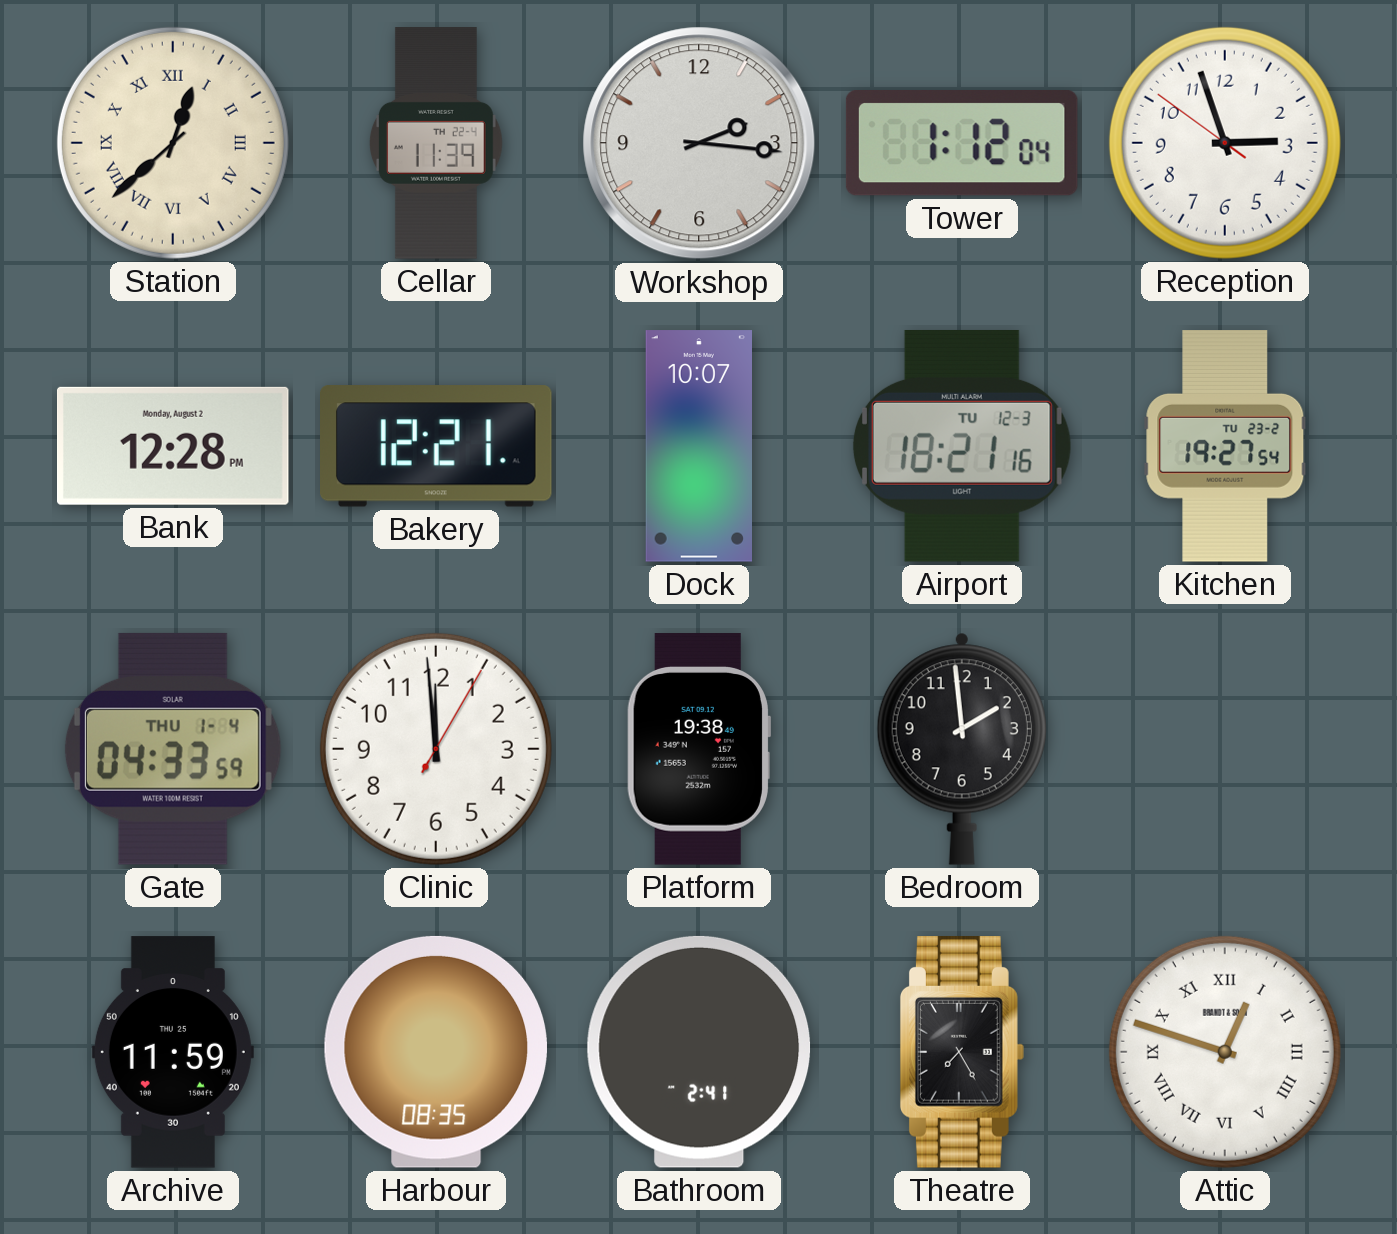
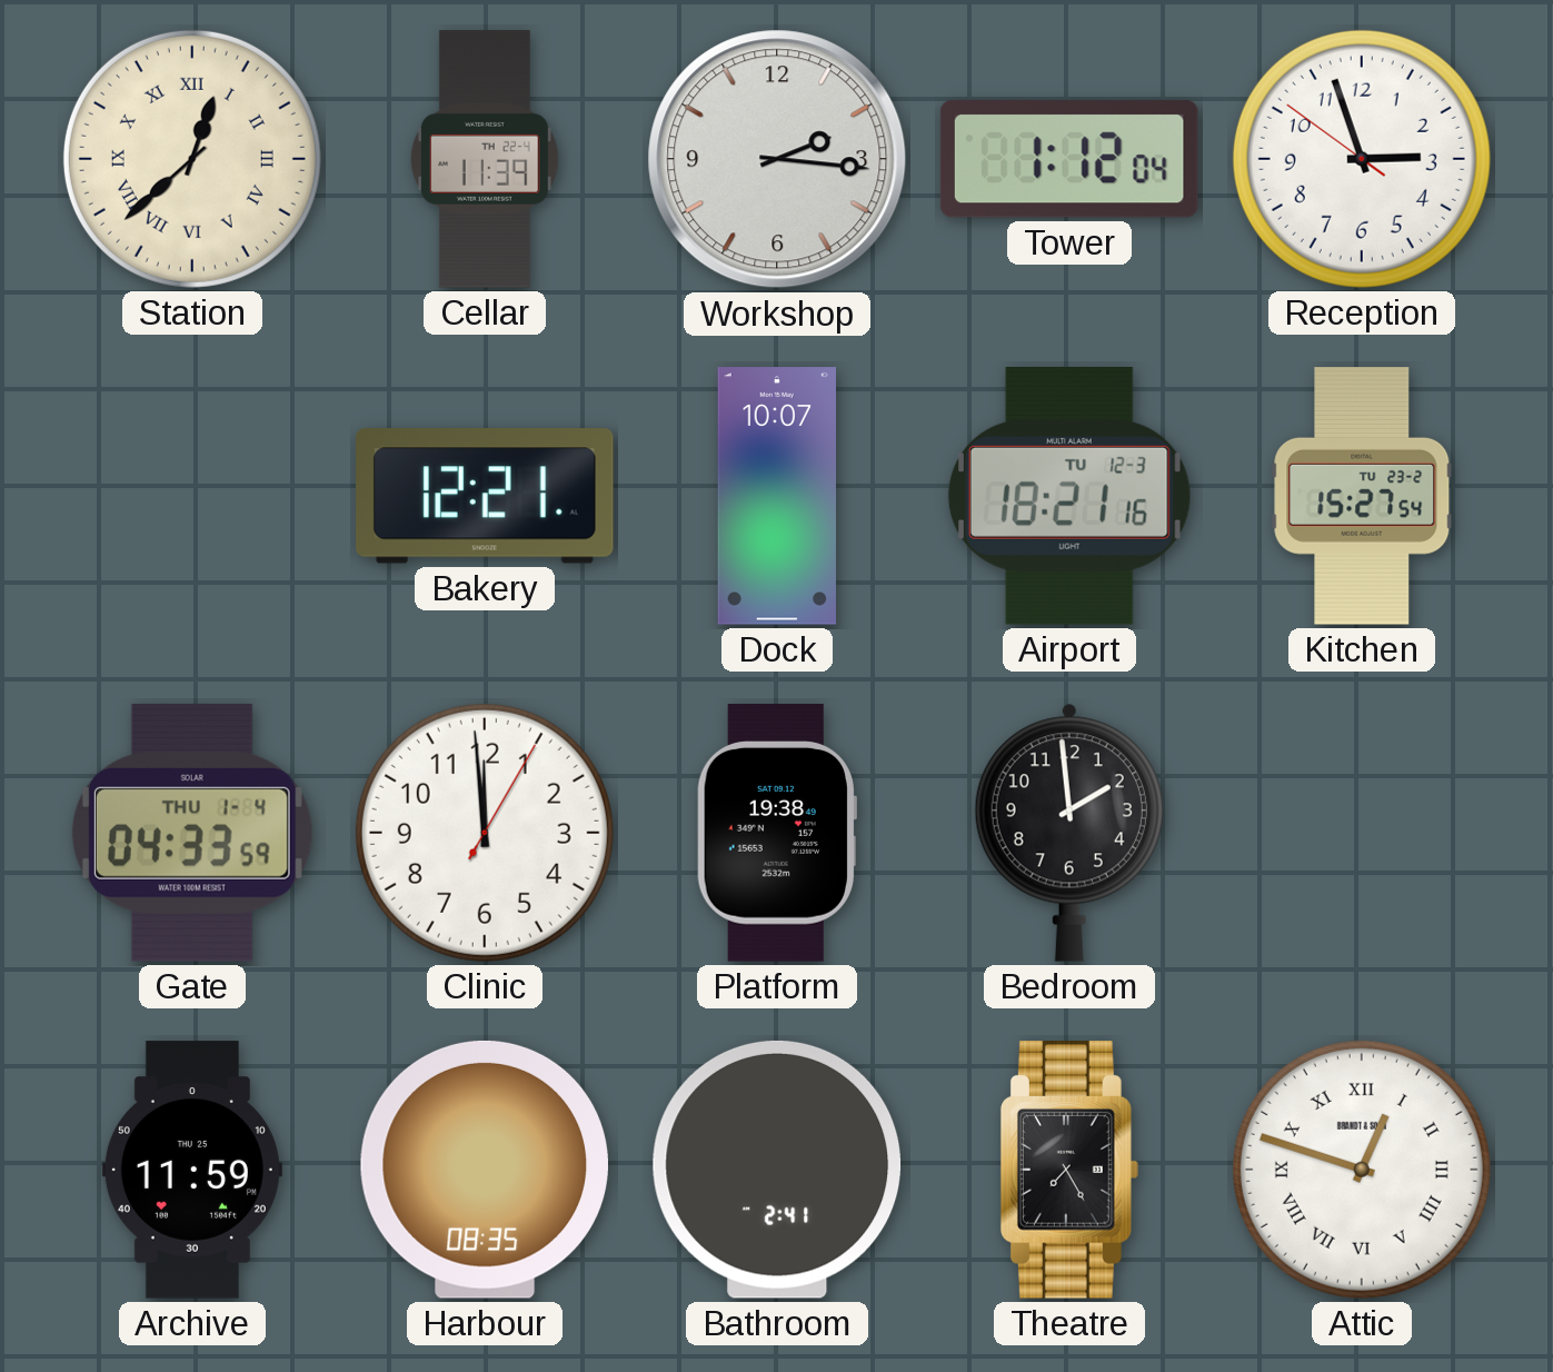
Bank: 12:28 -> none
Kitchen: 19:27 -> 15:27
